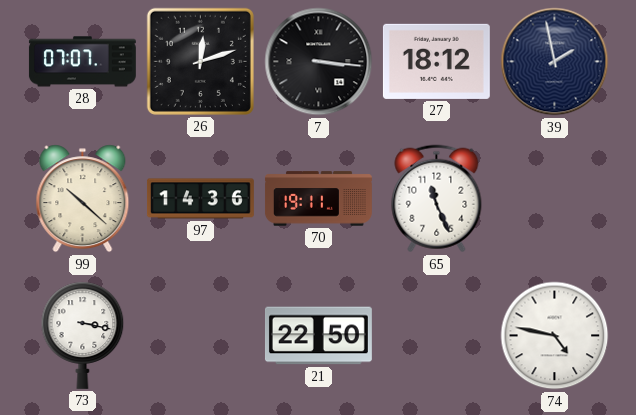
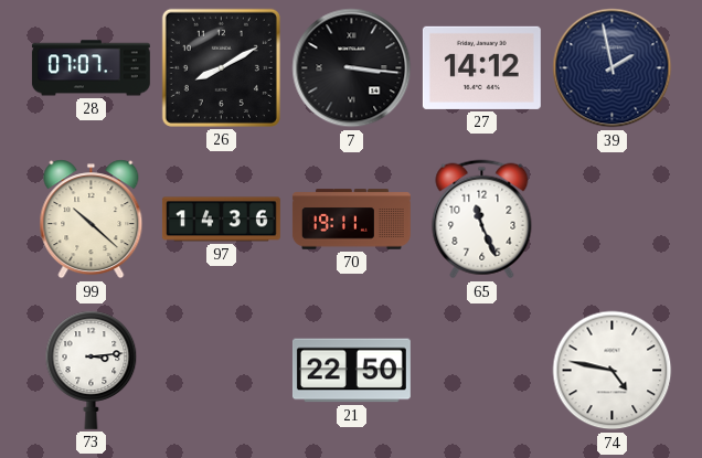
26: 12:12 -> 8:10
27: 18:12 -> 14:12
73: 3:17 -> 3:14
